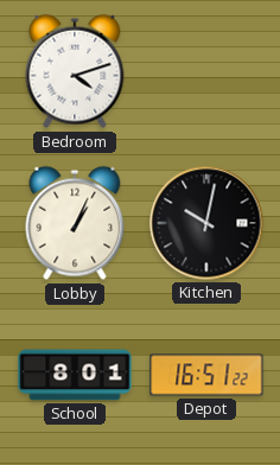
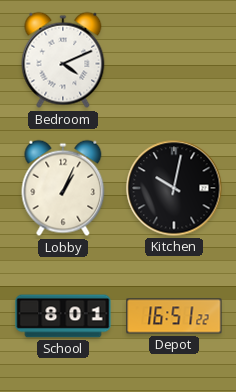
Bedroom: 4:12 -> 4:11
